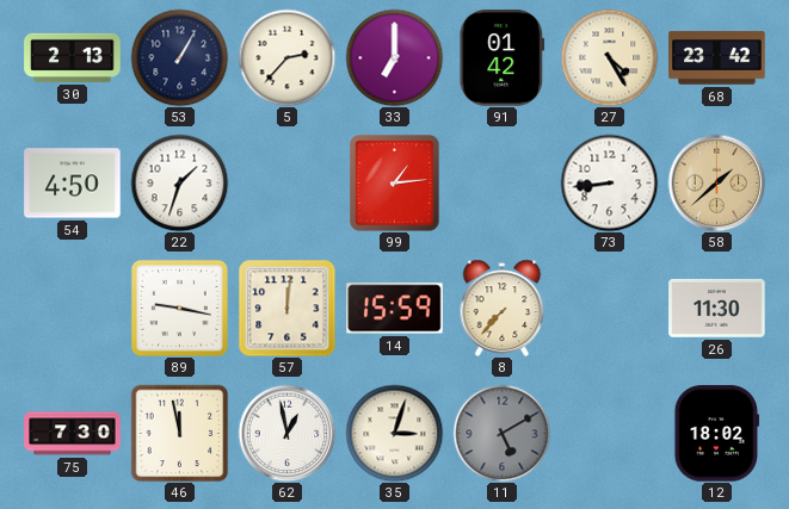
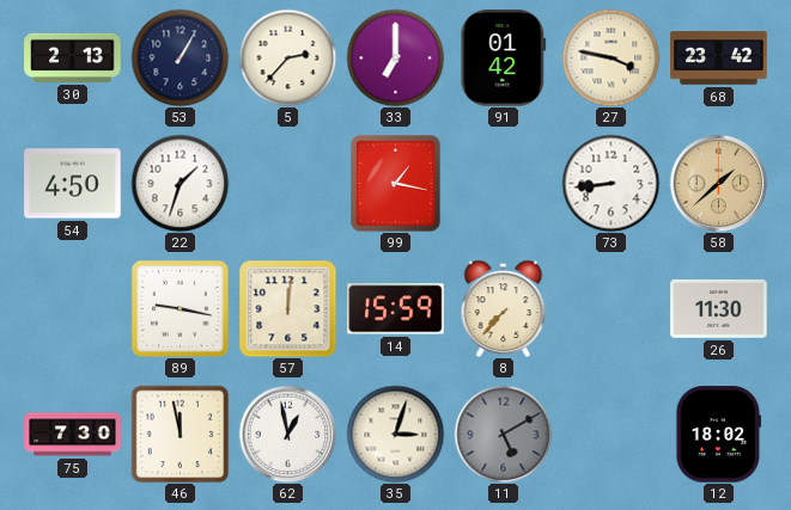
27: 4:25 -> 3:47
99: 1:14 -> 1:17
